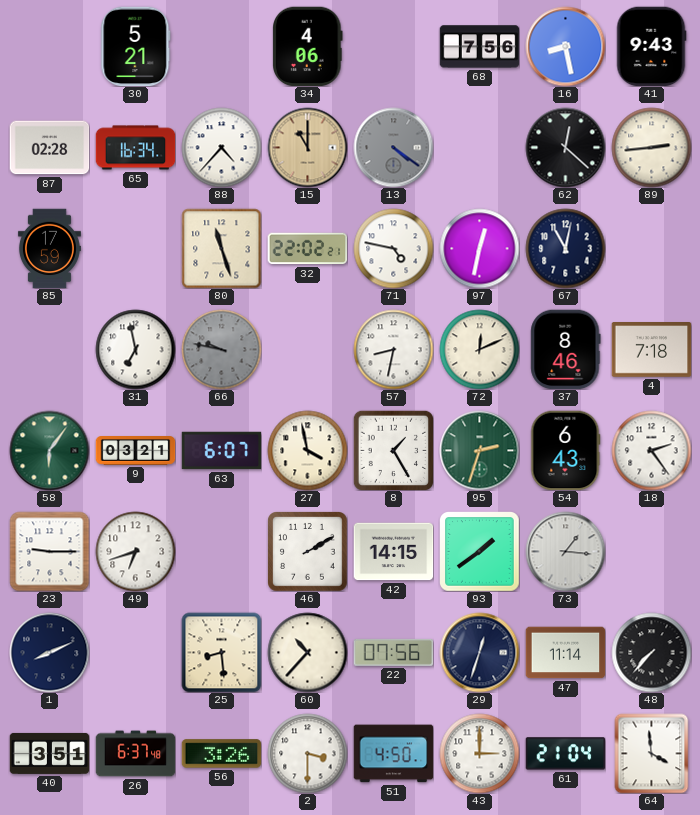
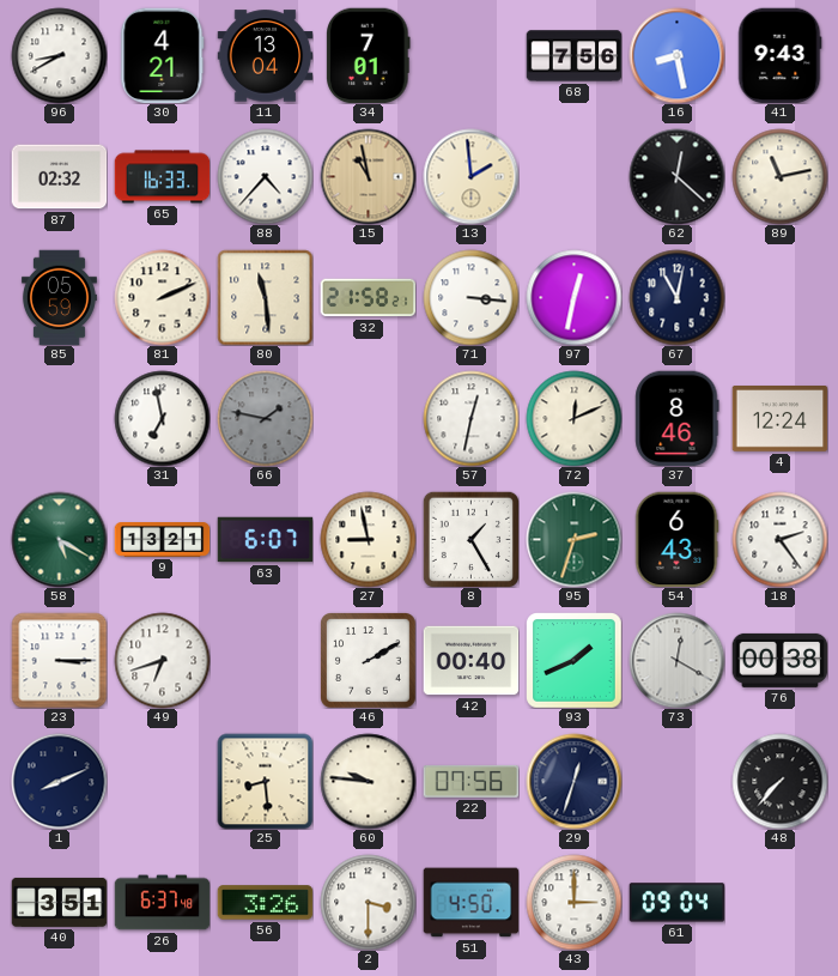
96: none -> 8:40
30: 5:21 -> 4:21
11: none -> 13:04
34: 4:06 -> 7:01
87: 02:28 -> 02:32
65: 16:34 -> 16:33
15: 11:00 -> 10:58
13: 4:21 -> 1:59
13 dial: grey -> cream
89: 2:44 -> 11:13
85: 17:59 -> 05:59
81: none -> 2:11
80: 11:27 -> 11:29
32: 22:02 -> 21:58
71: 4:47 -> 3:16
66: 9:47 -> 1:47
57: 8:32 -> 12:32
4: 7:18 -> 12:24
58: 6:06 -> 5:20
9: 03:21 -> 13:21
27: 3:58 -> 8:58
23: 9:15 -> 3:15
42: 14:15 -> 00:40
93: 1:39 -> 1:41
73: 1:16 -> 12:20
76: none -> 00:38
60: 10:37 -> 9:46
47: 11:14 -> none
61: 21:04 -> 09:04
64: 3:59 -> none
